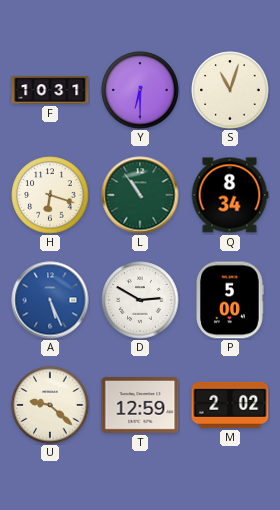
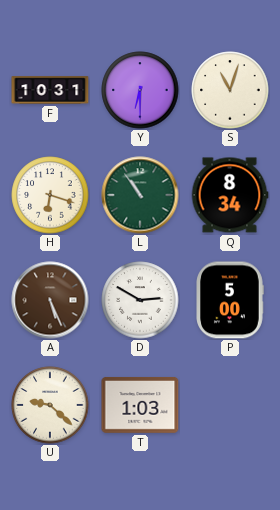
A dial: blue -> brown
T: 12:59 -> 1:03
M: 2:02 -> none
